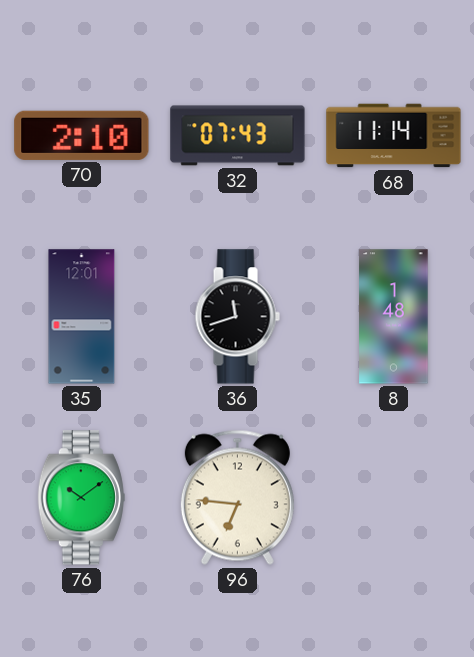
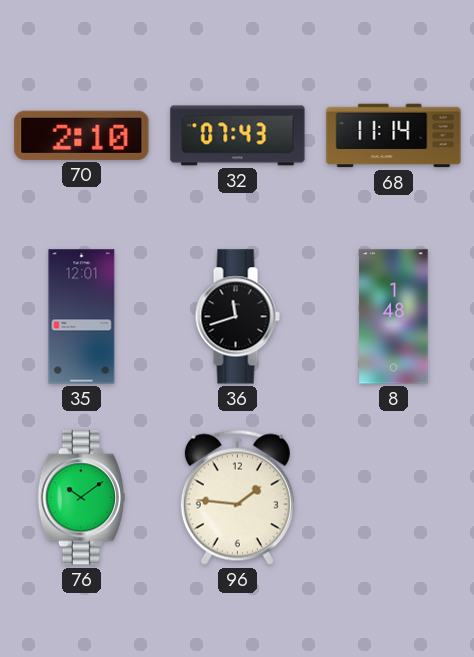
96: 6:46 -> 1:46
